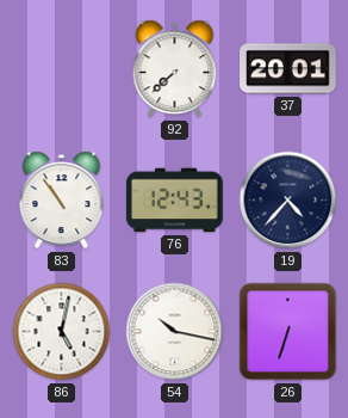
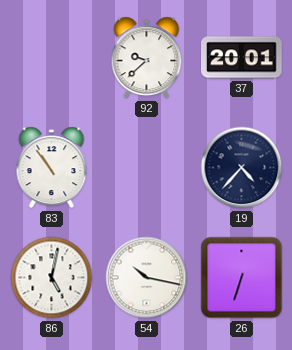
92: 7:38 -> 9:38
76: 12:43 -> none
